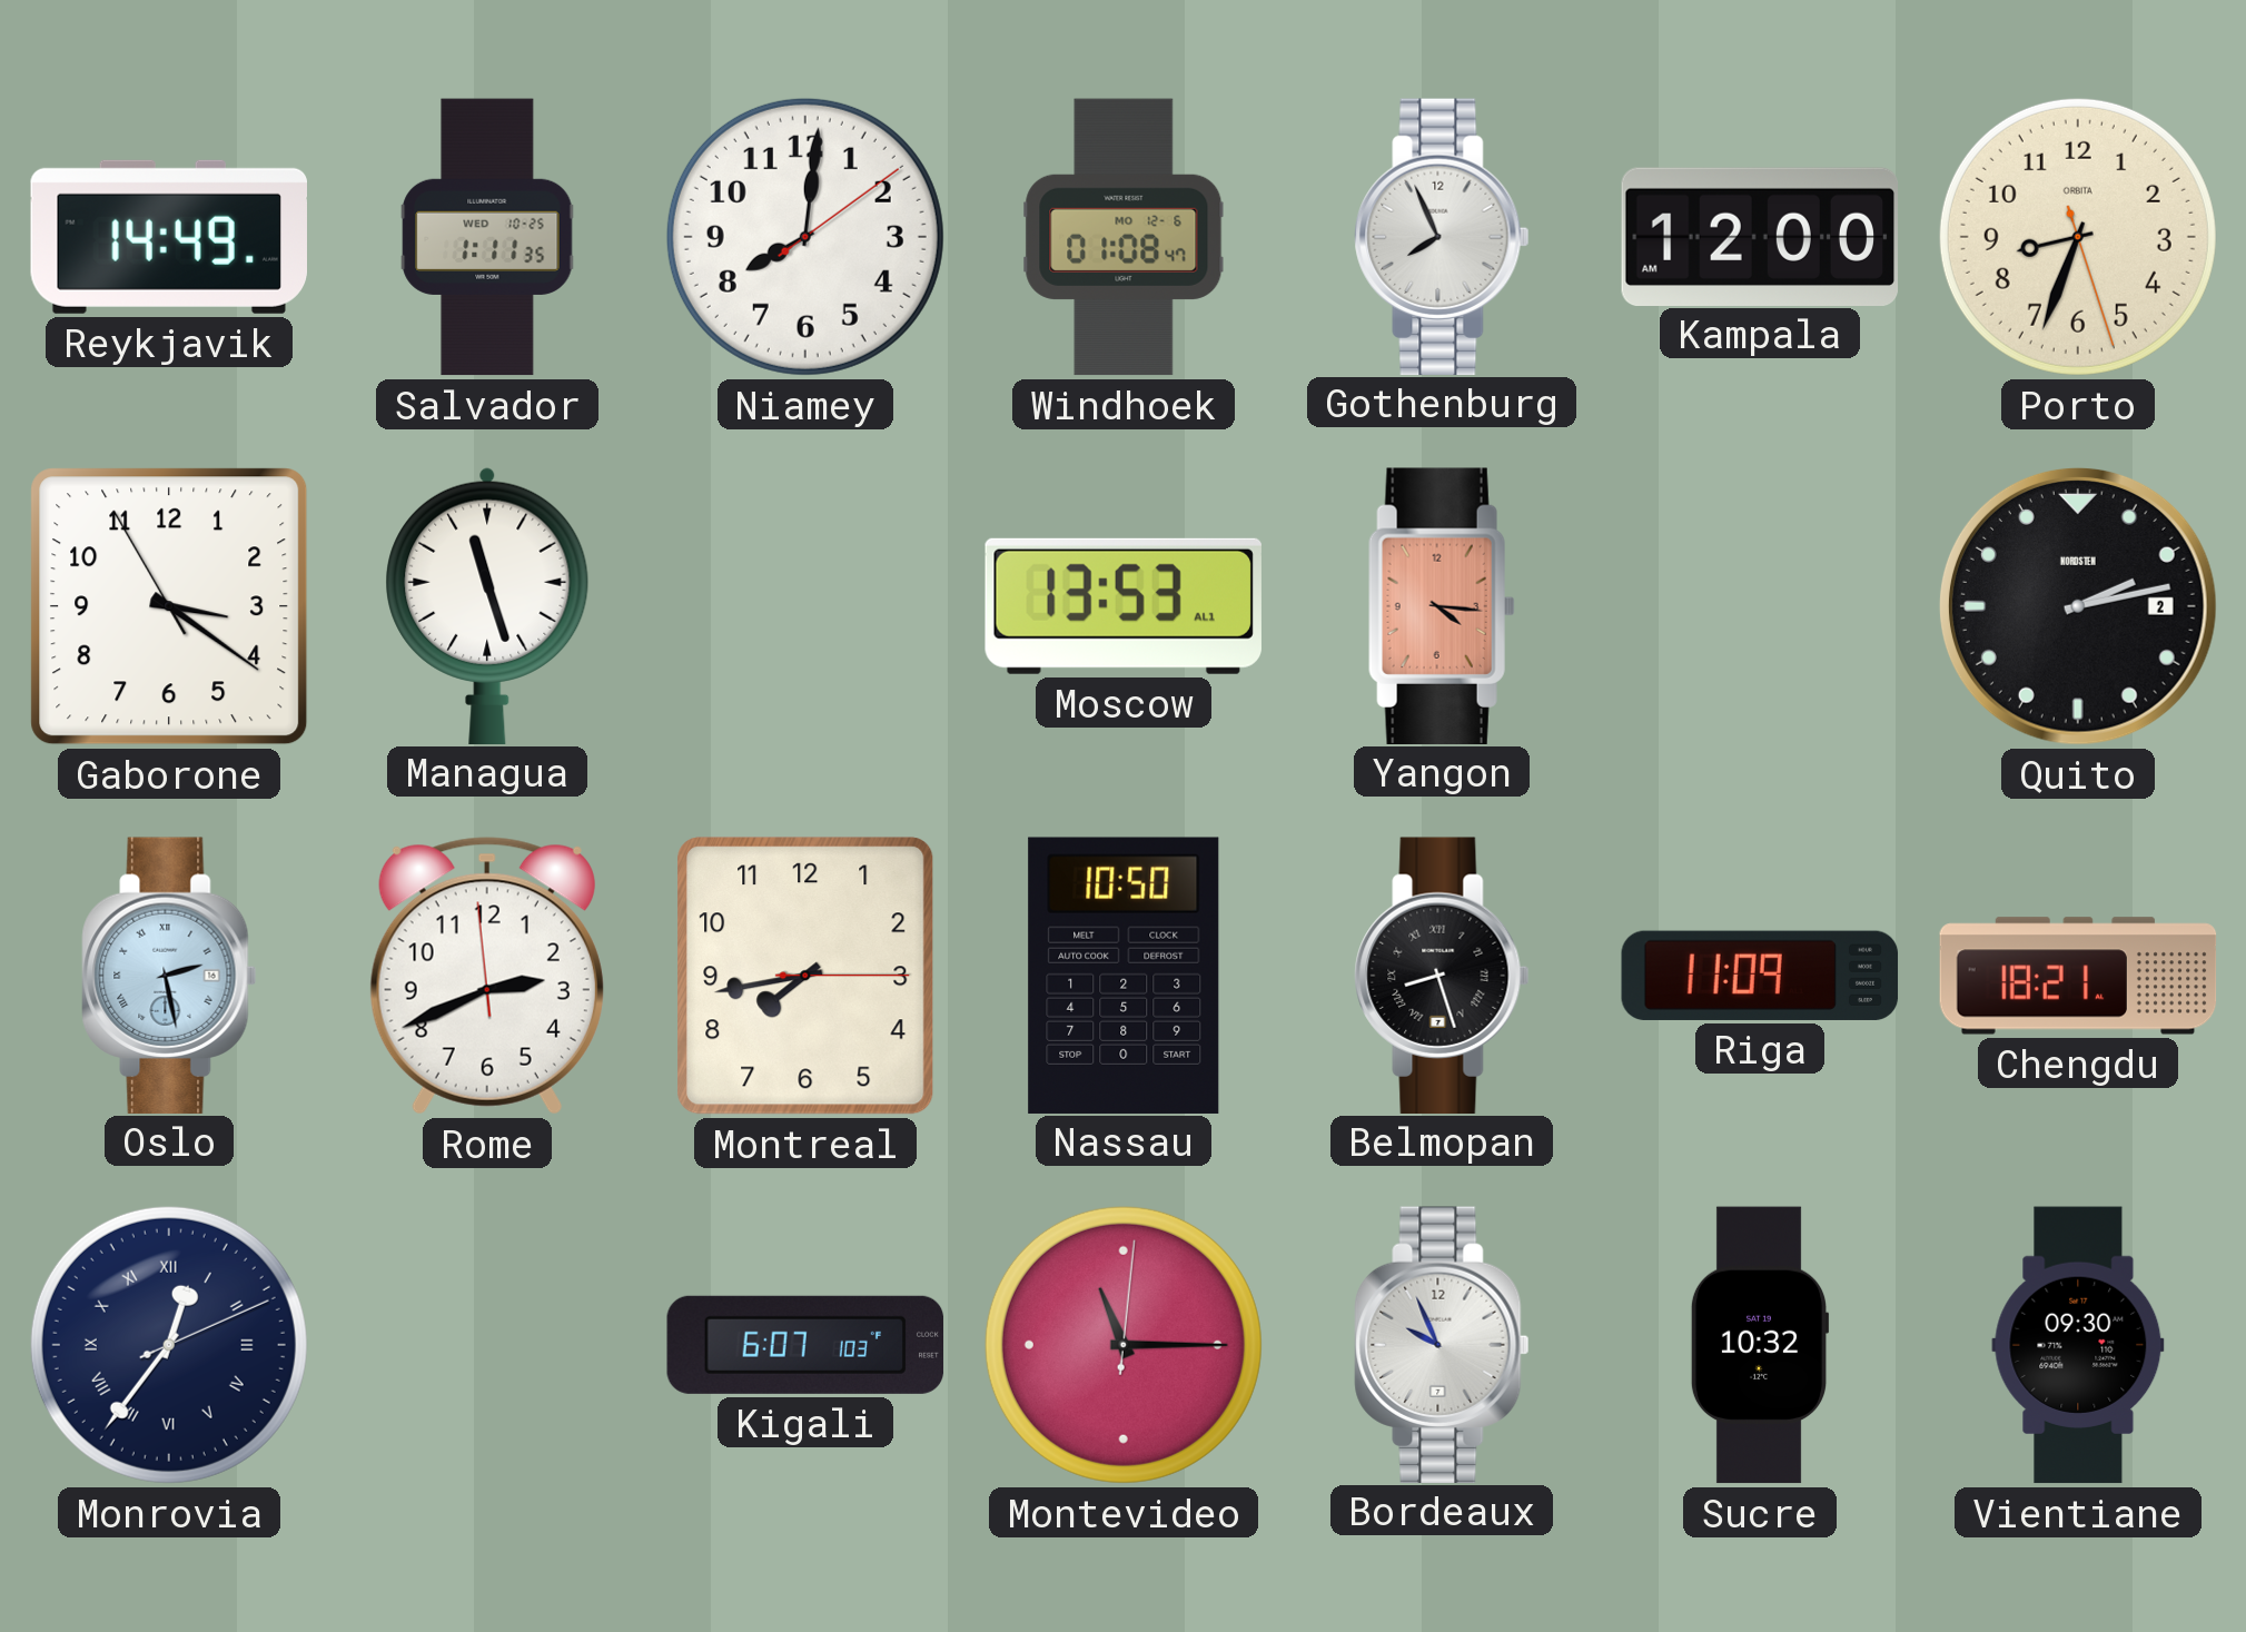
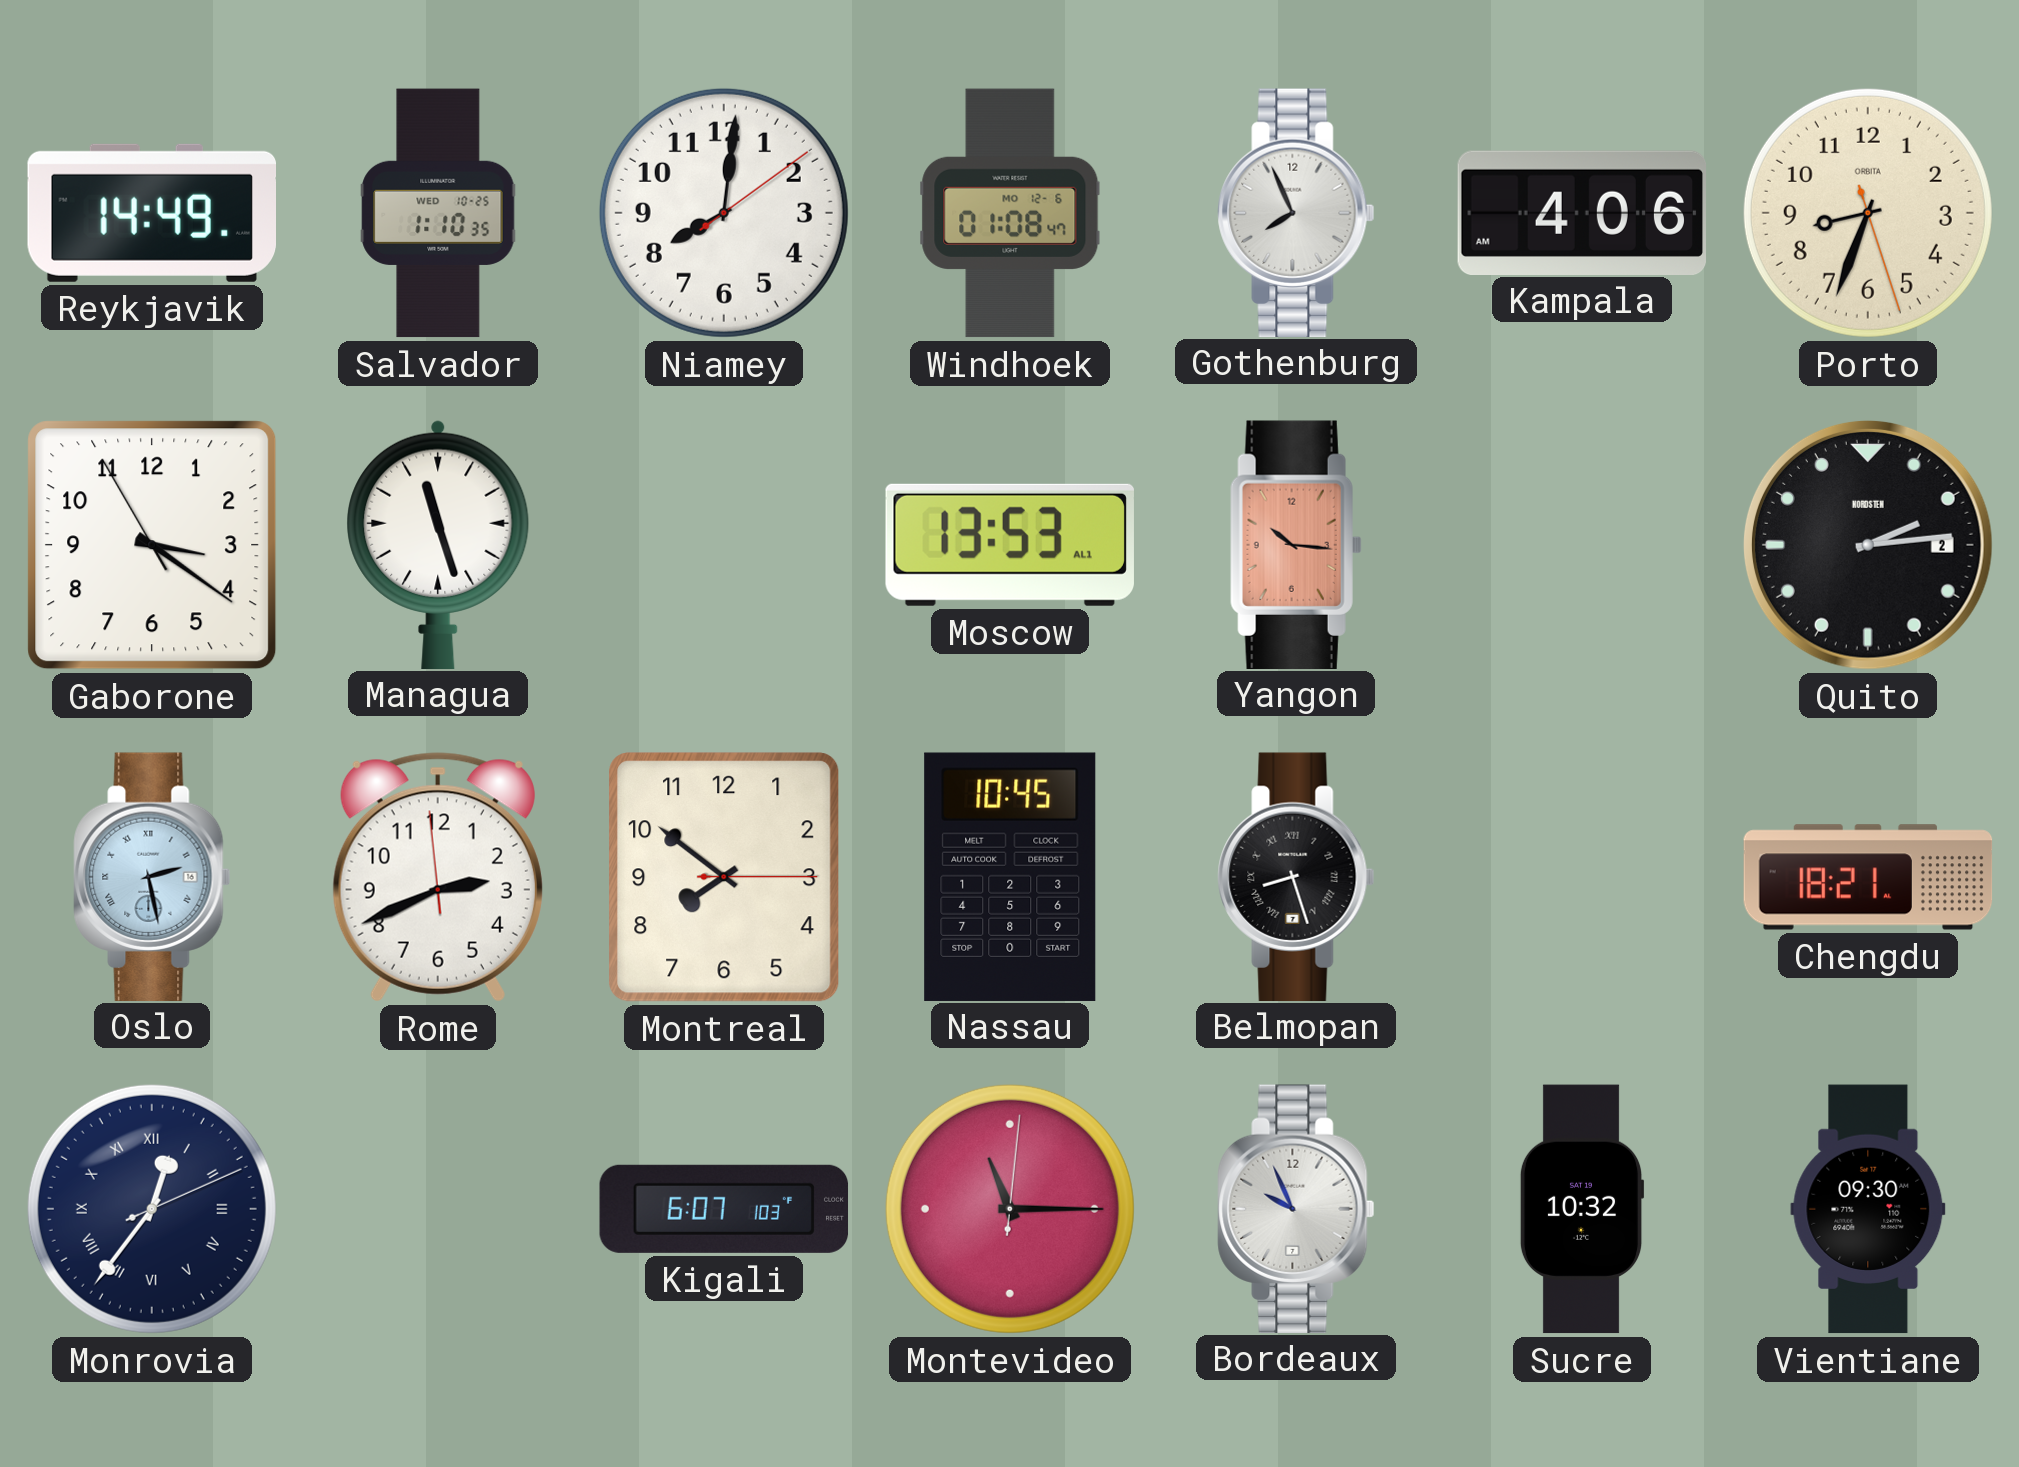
Salvador: 1:11 -> 1:10
Kampala: 12:00 -> 4:06
Yangon: 4:16 -> 10:16
Quito: 2:13 -> 2:14
Montreal: 7:43 -> 7:51
Nassau: 10:50 -> 10:45
Riga: 11:09 -> none
